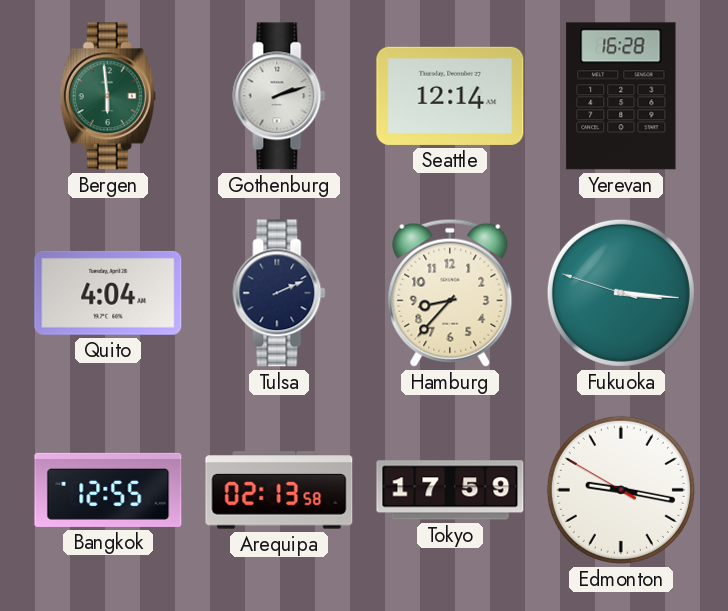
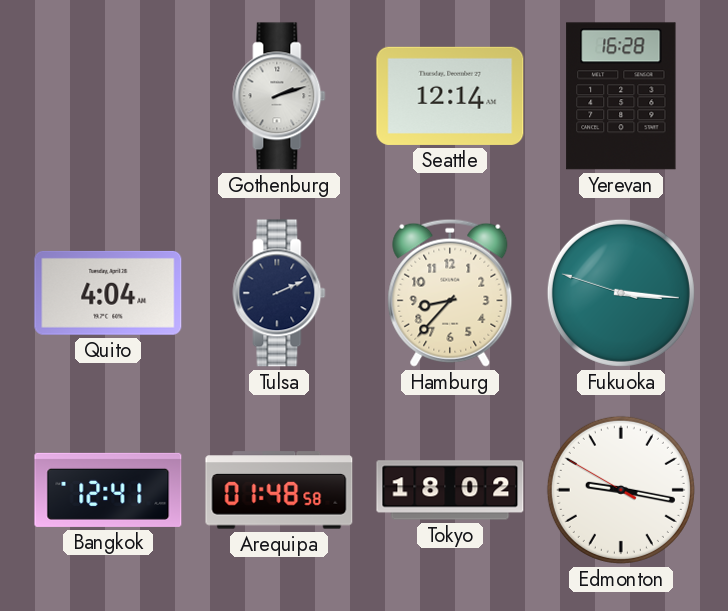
Bergen: 5:59 -> none
Bangkok: 12:55 -> 12:41
Arequipa: 02:13 -> 01:48
Tokyo: 17:59 -> 18:02
